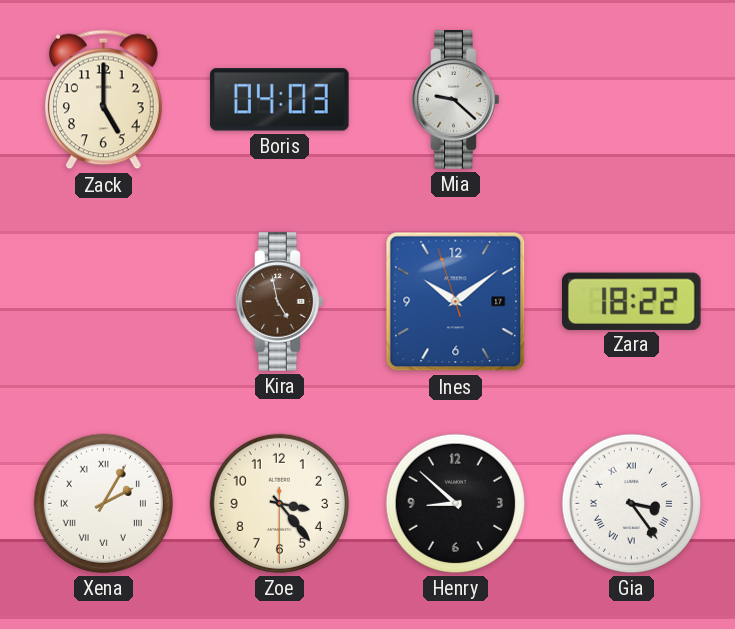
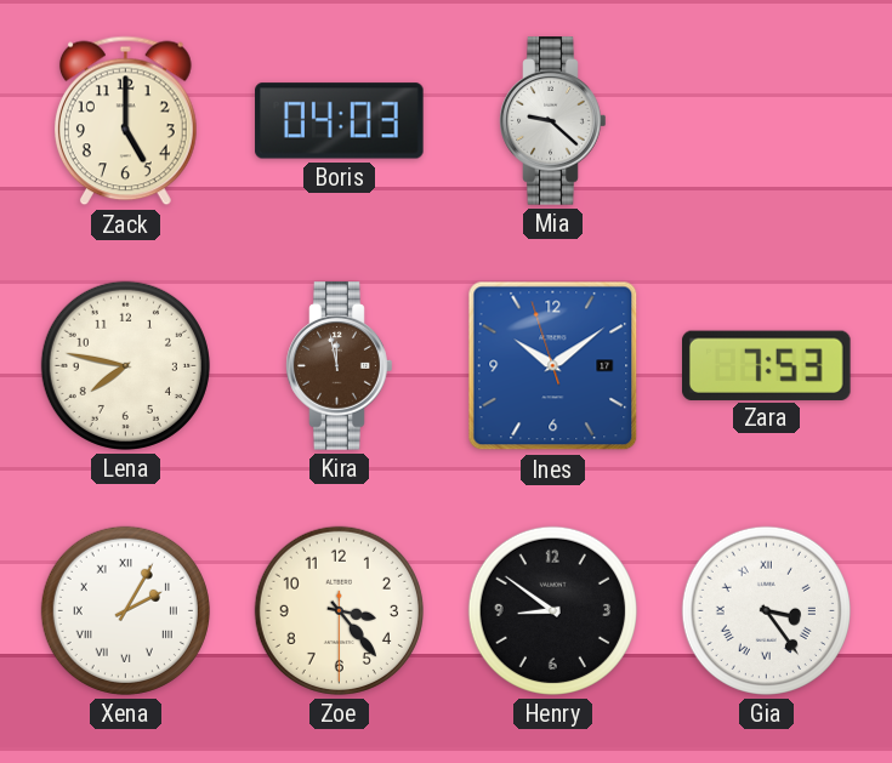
Lena: none -> 7:47
Kira: 4:58 -> 11:58
Zara: 18:22 -> 7:53
Henry: 8:52 -> 8:51
